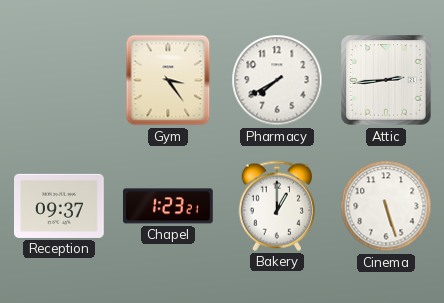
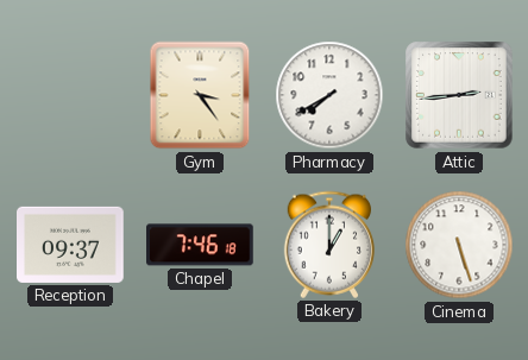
Chapel: 1:23 -> 7:46
